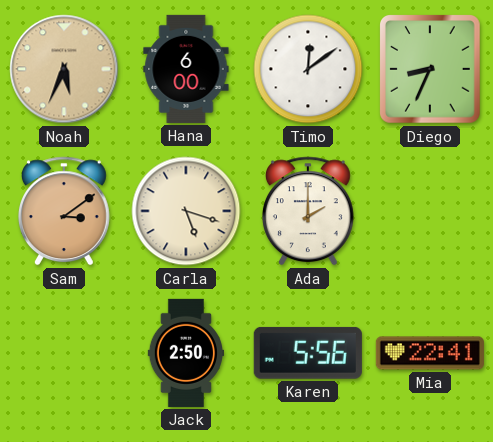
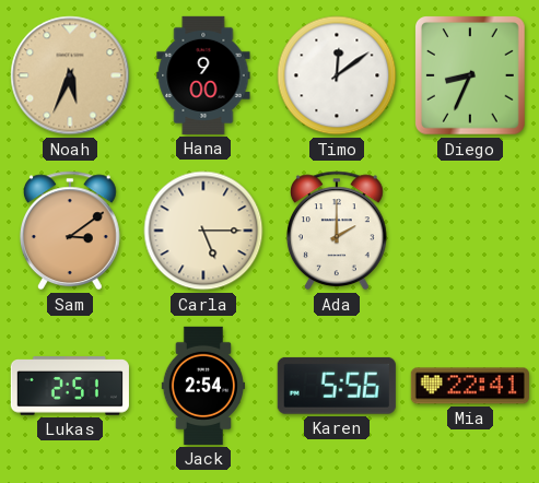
Hana: 6:00 -> 9:00
Carla: 5:18 -> 5:15
Lukas: none -> 2:51
Jack: 2:50 -> 2:54
